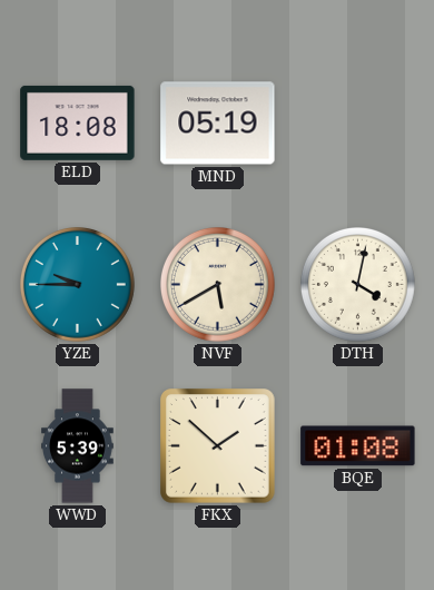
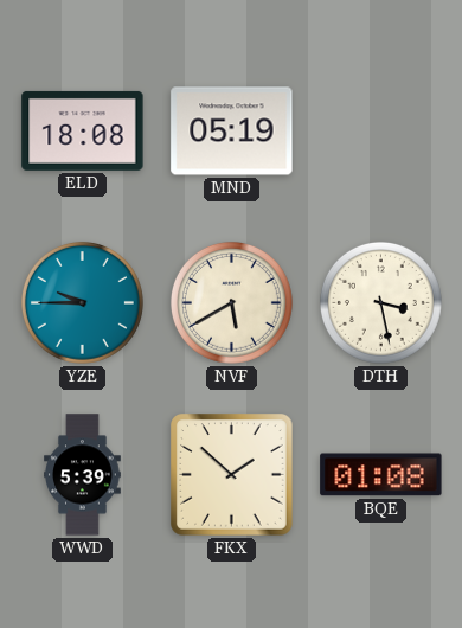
DTH: 4:02 -> 3:28
